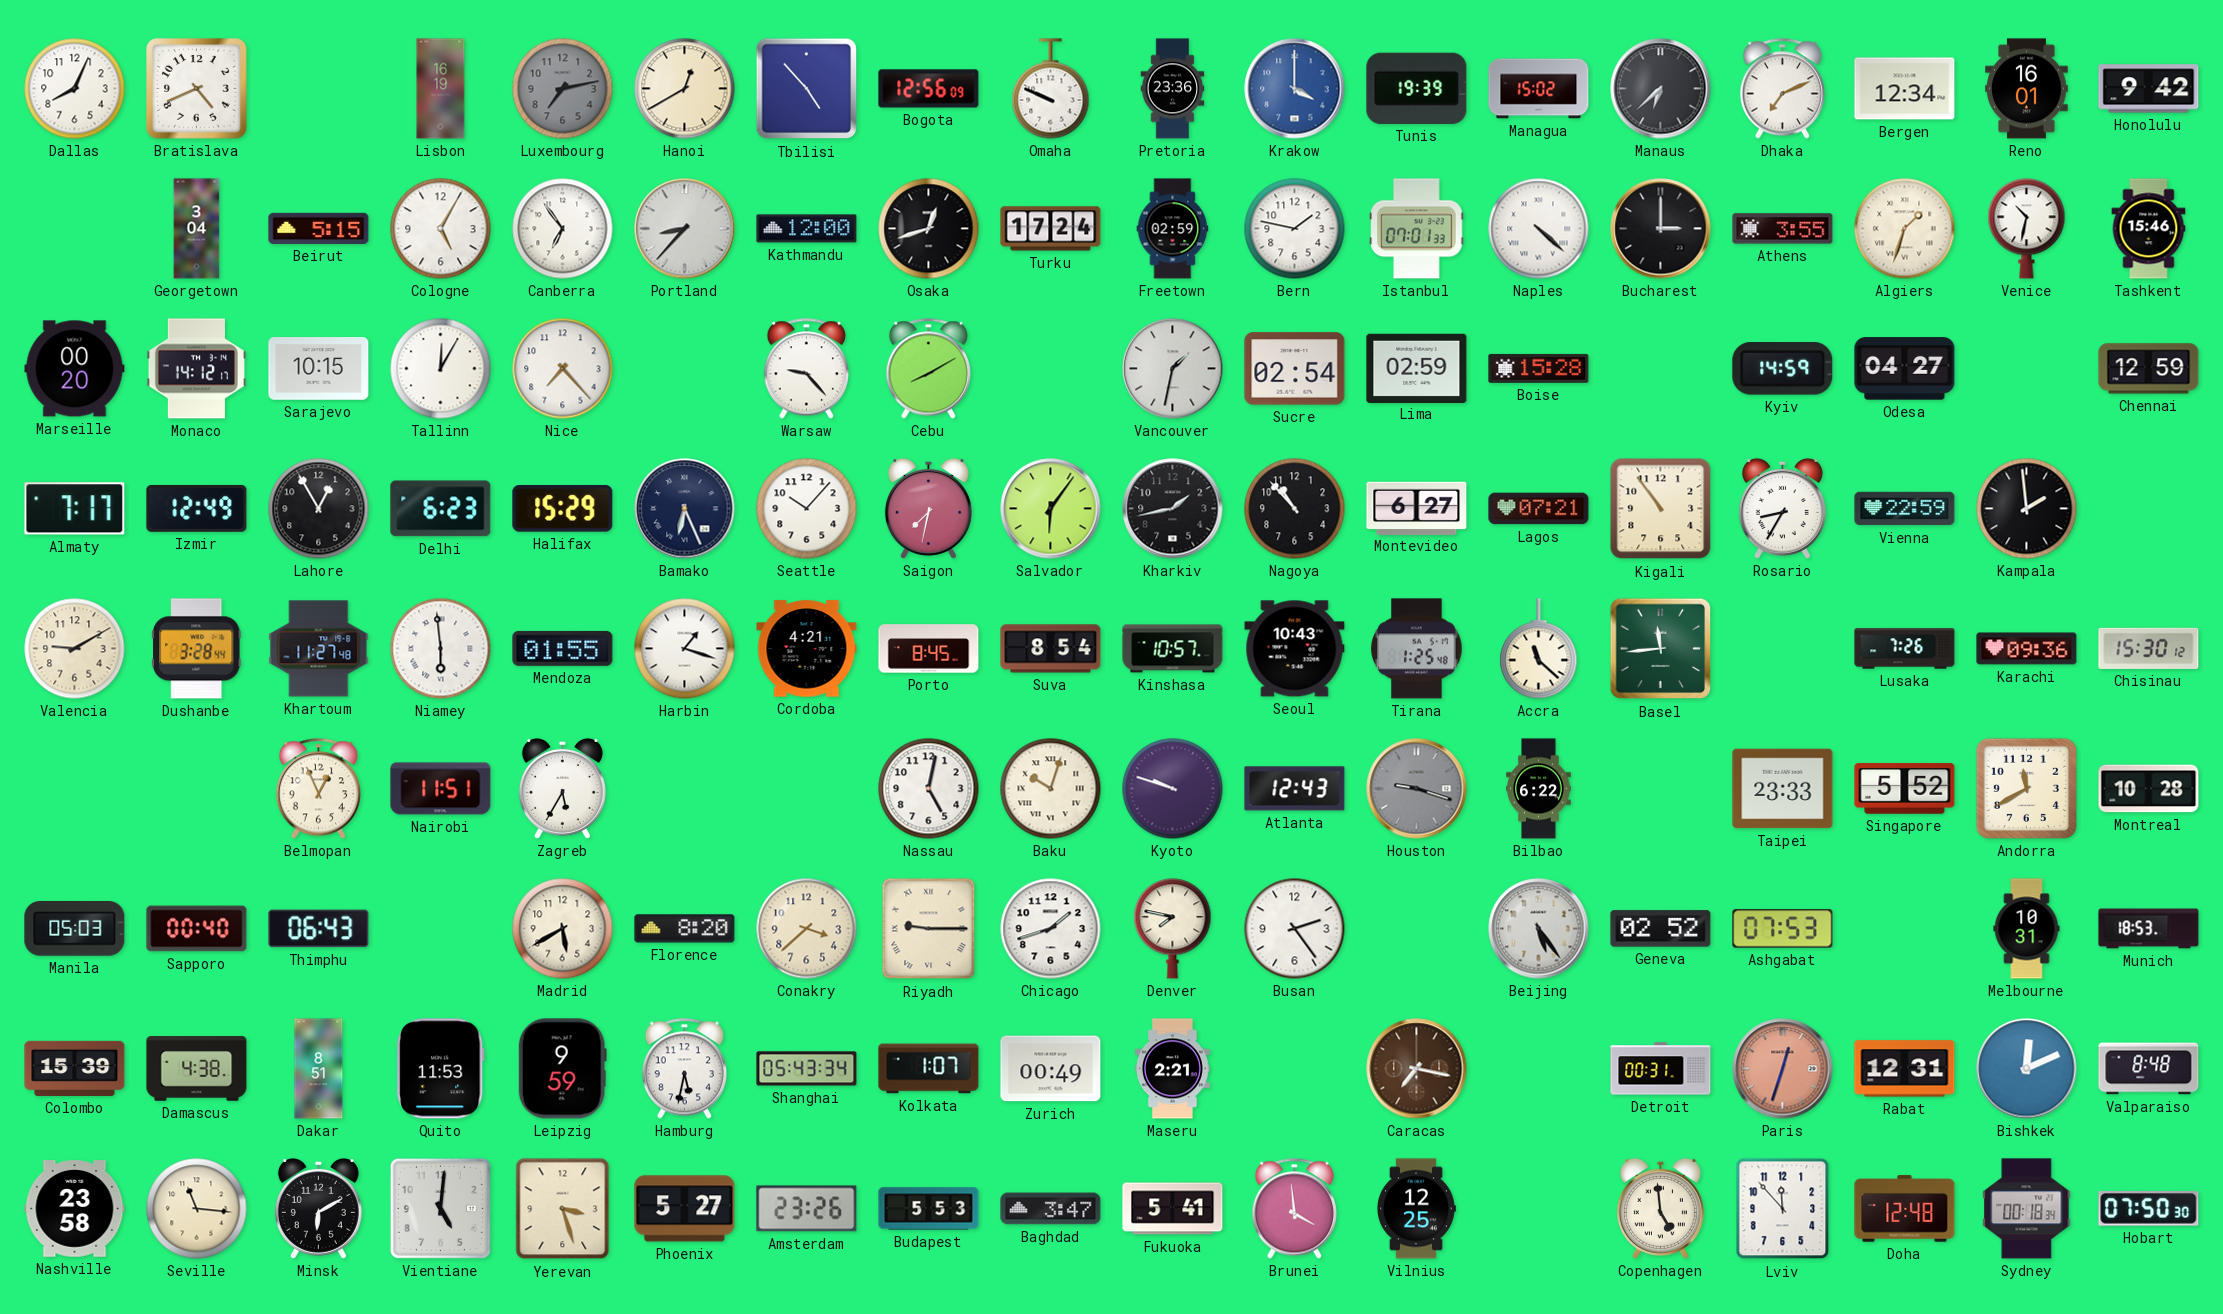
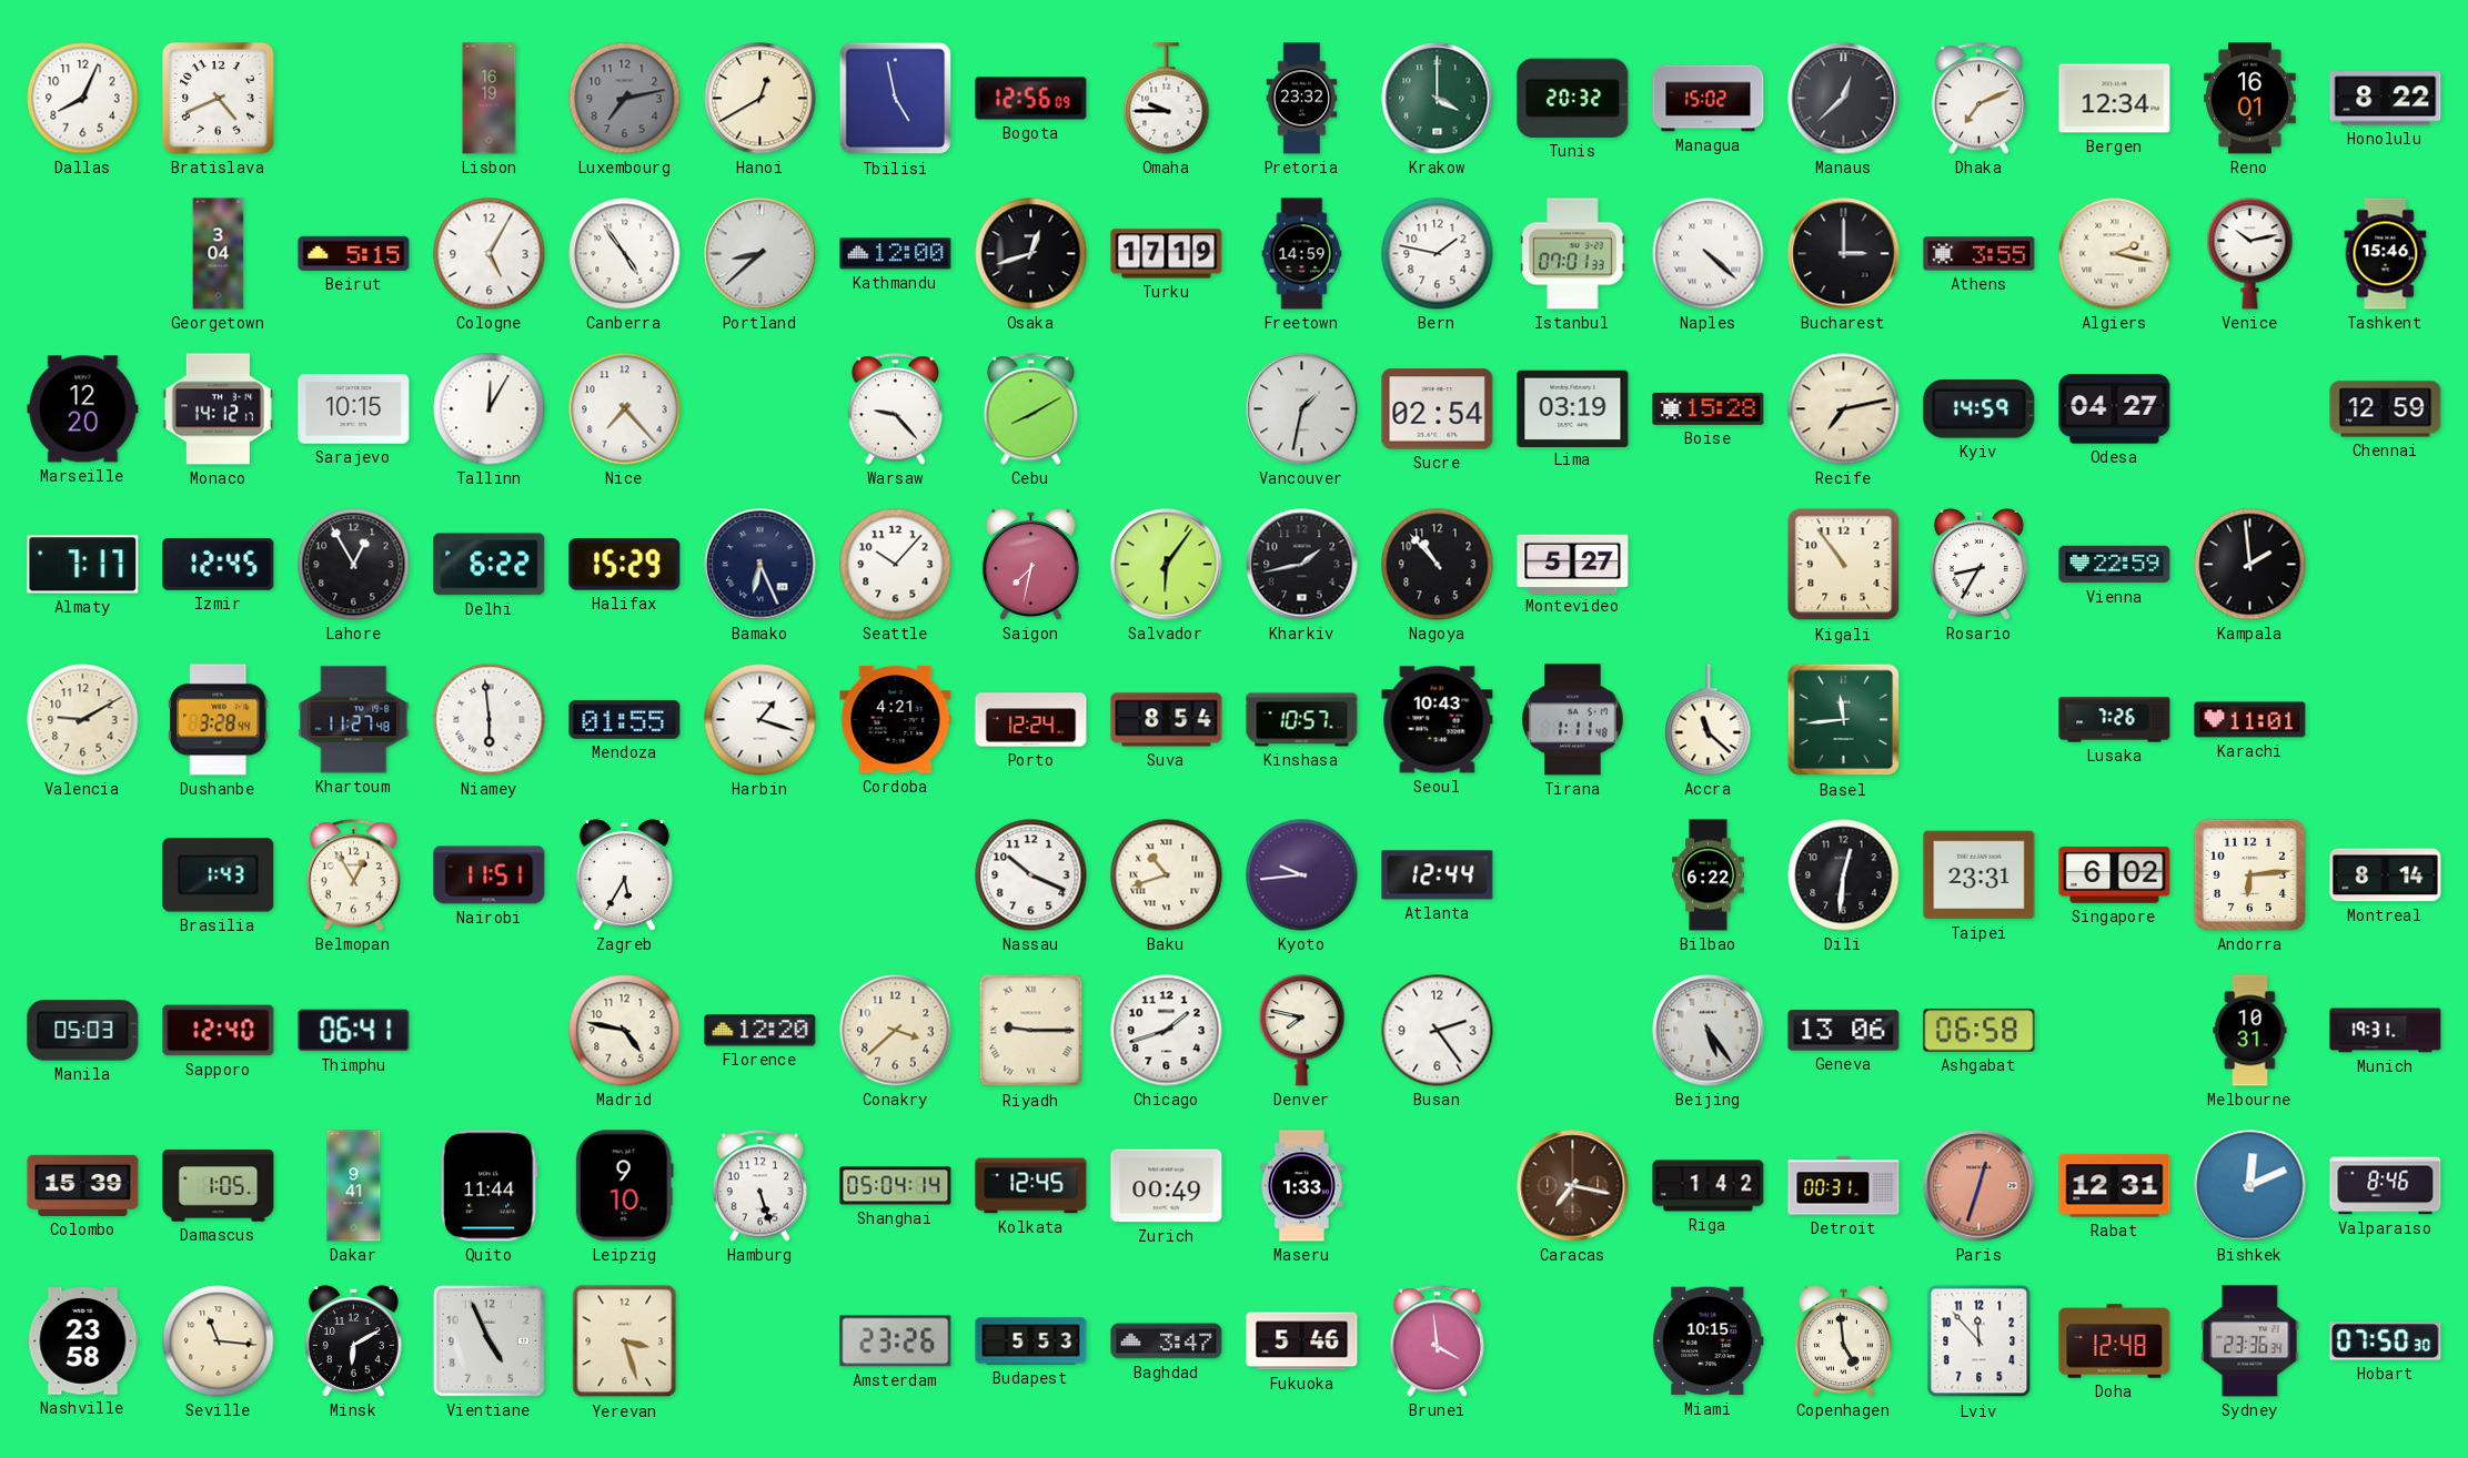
Tbilisi: 4:53 -> 4:58
Omaha: 9:49 -> 9:45
Pretoria: 23:36 -> 23:32
Krakow dial: blue -> green
Tunis: 19:39 -> 20:32
Manaus: 6:38 -> 12:38
Honolulu: 9:42 -> 8:22
Canberra: 6:54 -> 4:54
Portland: 8:37 -> 8:38
Turku: 17:24 -> 17:19
Freetown: 02:59 -> 14:59
Algiers: 1:33 -> 2:17
Venice: 10:32 -> 10:13
Marseille: 00:20 -> 12:20
Lima: 02:59 -> 03:19
Recife: none -> 7:13
Izmir: 12:49 -> 12:45
Delhi: 6:23 -> 6:22
Montevideo: 6:27 -> 5:27
Lagos: 07:21 -> none
Porto: 8:45 -> 12:24
Tirana: 1:25 -> 1:11
Karachi: 09:36 -> 11:01
Chisinau: 15:30 -> none
Brasilia: none -> 1:43
Belmopan: 12:56 -> 12:55
Nassau: 5:02 -> 10:19
Baku: 10:03 -> 10:42
Kyoto: 9:48 -> 9:44
Atlanta: 12:43 -> 12:44
Houston: 9:18 -> none
Dili: none -> 12:31
Taipei: 23:33 -> 23:31
Singapore: 5:52 -> 6:02
Andorra: 11:40 -> 6:14
Montreal: 10:28 -> 8:14
Sapporo: 00:40 -> 12:40
Thimphu: 06:43 -> 06:41
Madrid: 5:40 -> 4:47
Florence: 8:20 -> 12:20
Geneva: 02:52 -> 13:06
Ashgabat: 07:53 -> 06:58
Munich: 18:53 -> 19:31
Damascus: 4:38 -> 1:05
Dakar: 8:51 -> 9:41
Quito: 11:53 -> 11:44
Leipzig: 9:59 -> 9:10
Hamburg: 5:32 -> 5:27
Shanghai: 05:43 -> 05:04
Kolkata: 1:07 -> 12:45
Maseru: 2:21 -> 1:33
Riga: none -> 1:42
Valparaiso: 8:48 -> 8:46
Vientiane: 5:01 -> 4:56
Phoenix: 5:27 -> none
Fukuoka: 5:41 -> 5:46
Vilnius: 12:25 -> none
Miami: none -> 10:15
Sydney: 00:18 -> 23:36
